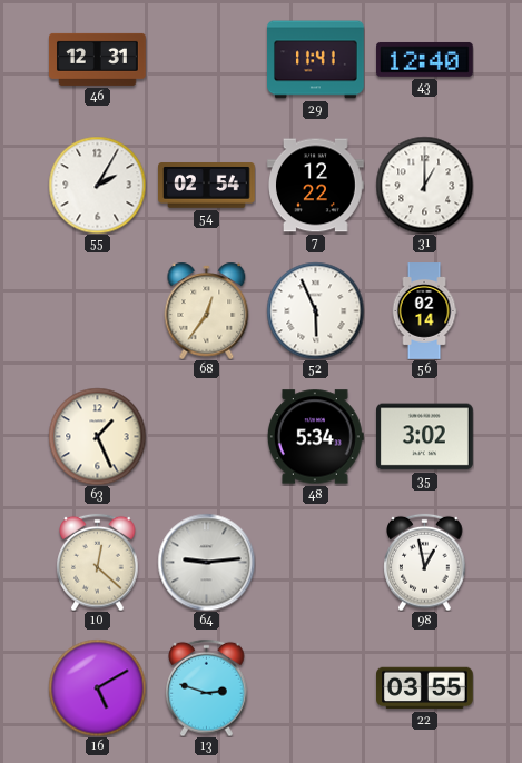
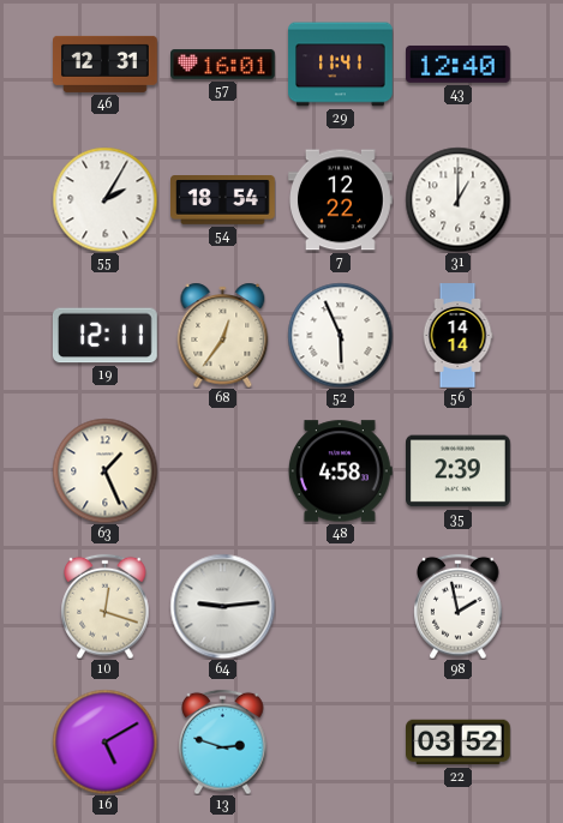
57: none -> 16:01
54: 02:54 -> 18:54
19: none -> 12:11
56: 02:14 -> 14:14
48: 5:34 -> 4:58
35: 3:02 -> 2:39
10: 12:22 -> 12:18
98: 12:58 -> 1:58
22: 03:55 -> 03:52
